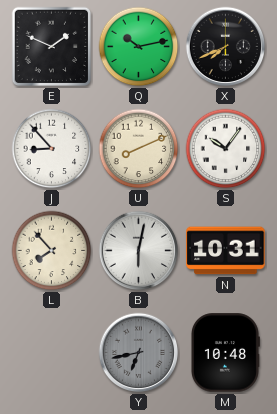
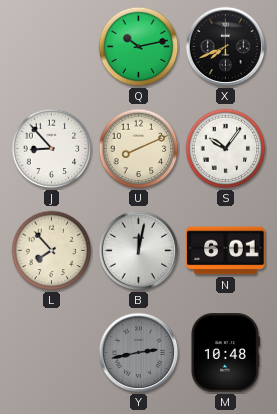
E: 1:49 -> none
B: 6:02 -> 12:02
N: 10:31 -> 6:01
Y: 6:43 -> 2:43
